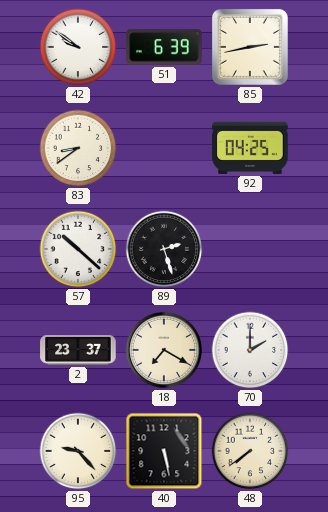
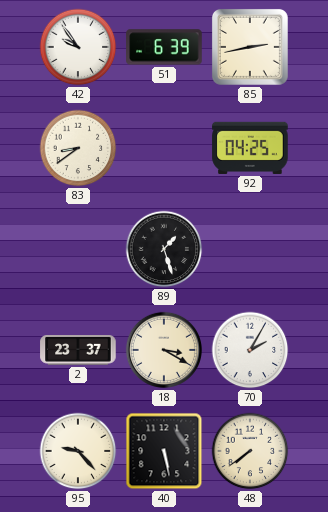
42: 9:51 -> 9:54
57: 10:22 -> none
89: 2:27 -> 1:27
18: 7:20 -> 3:20
70: 2:00 -> 2:05
